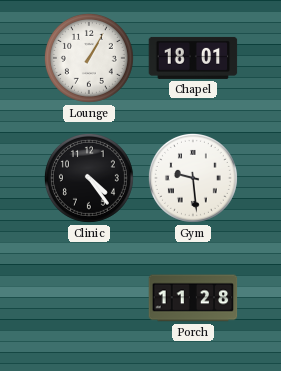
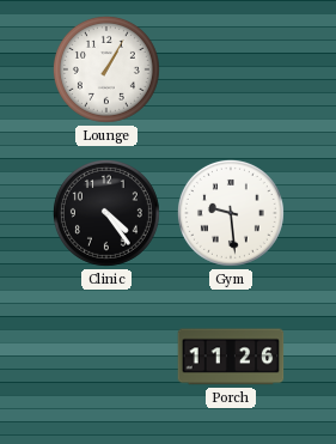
Chapel: 18:01 -> none
Porch: 11:28 -> 11:26
